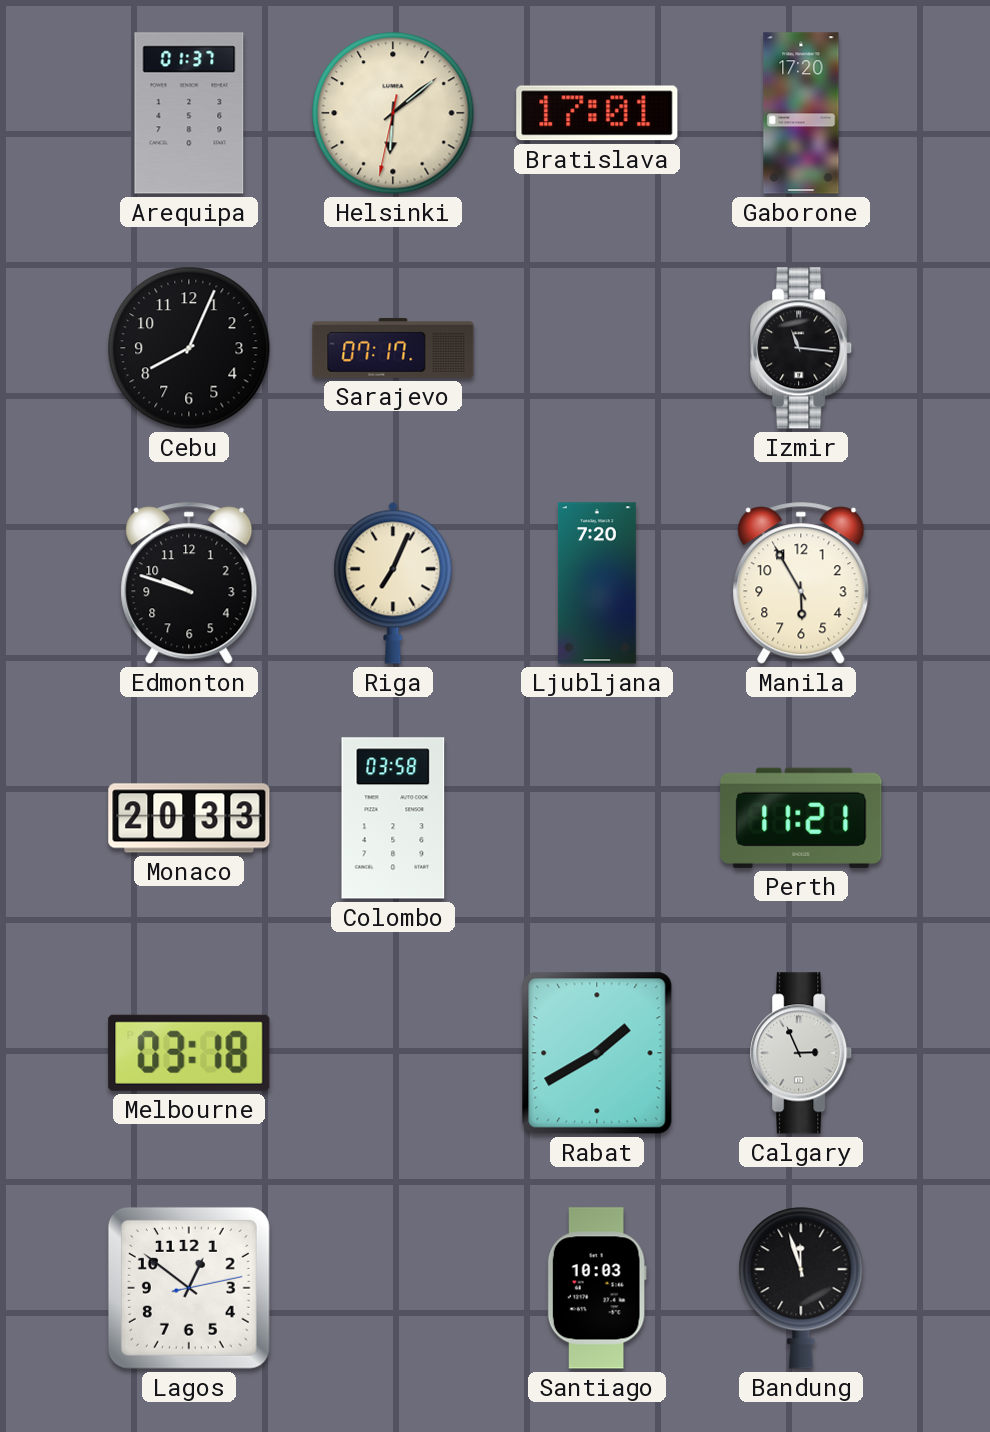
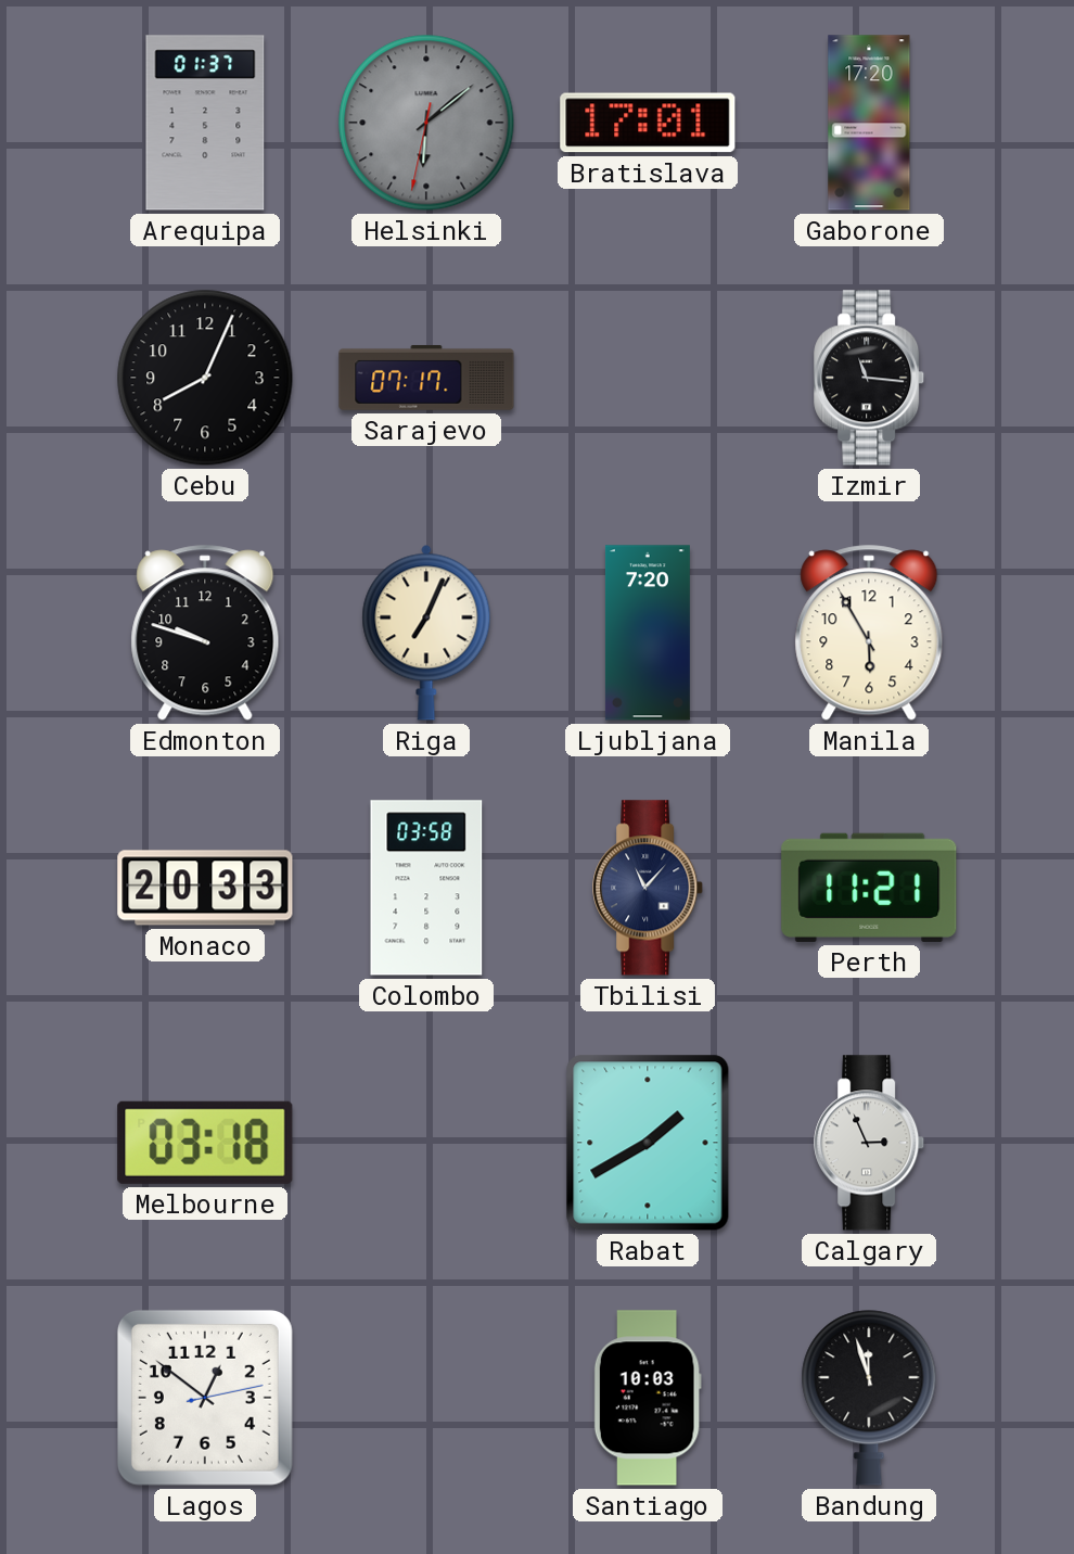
Helsinki dial: cream -> grey
Tbilisi: none -> 11:07
